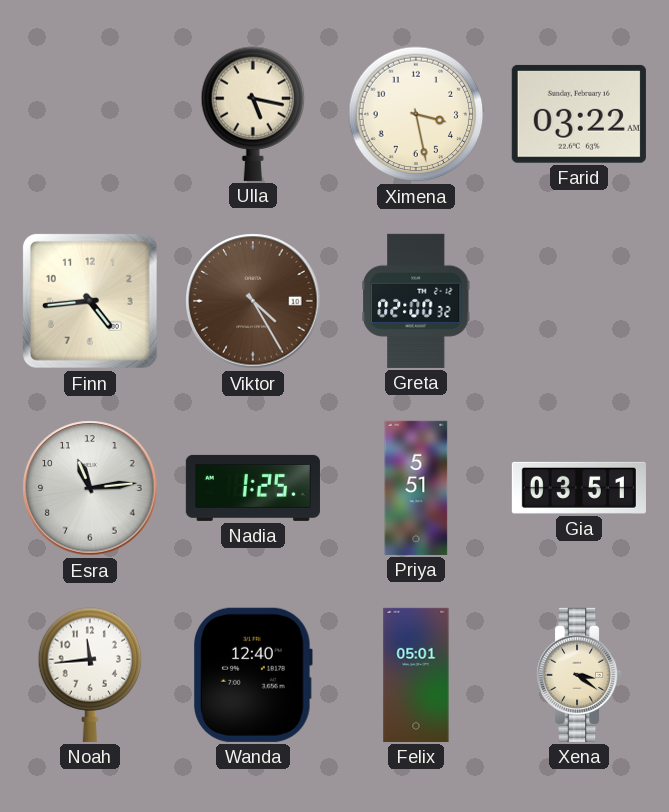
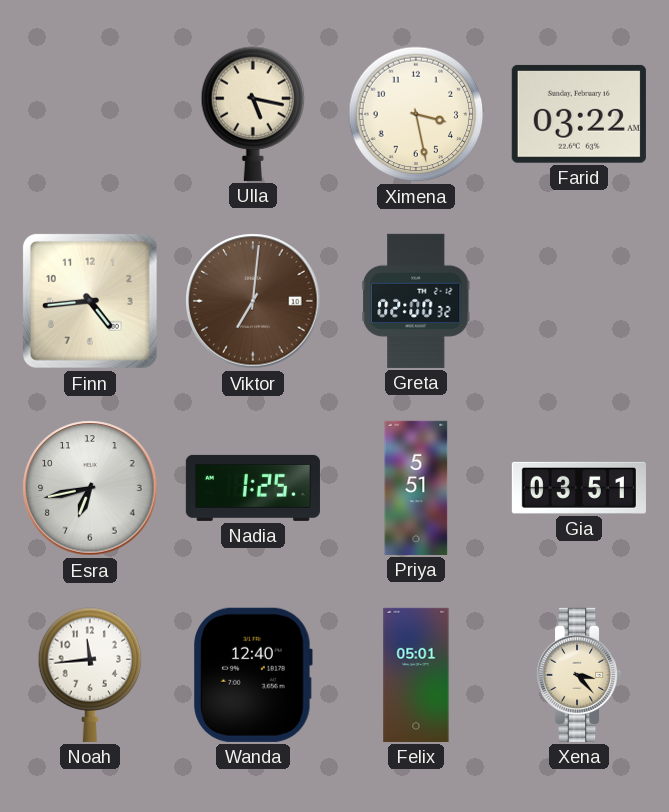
Viktor: 4:25 -> 7:01
Esra: 11:14 -> 6:43
Xena: 3:21 -> 3:23
